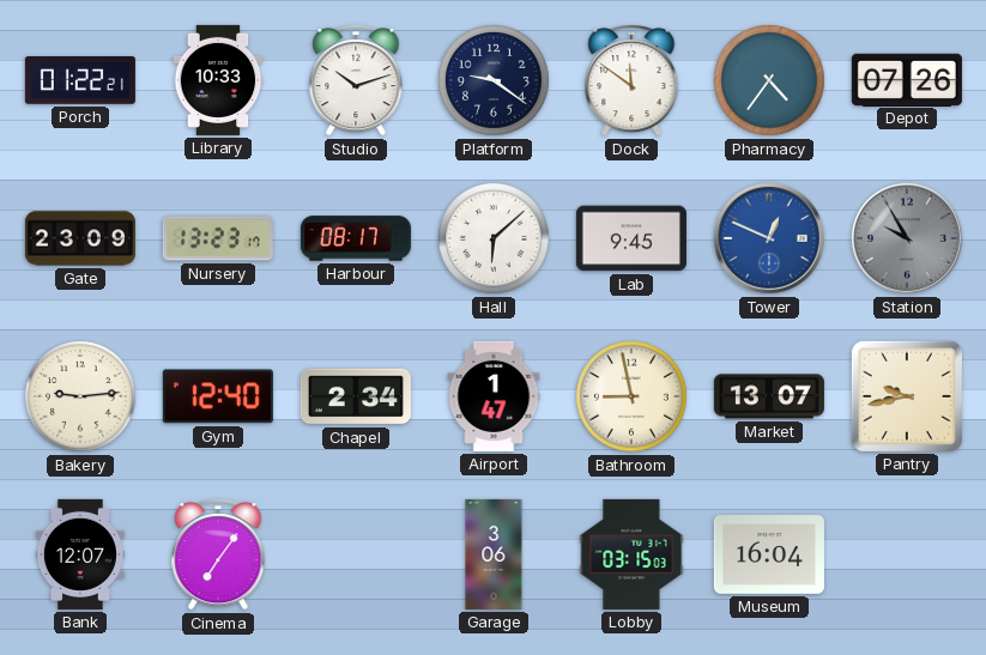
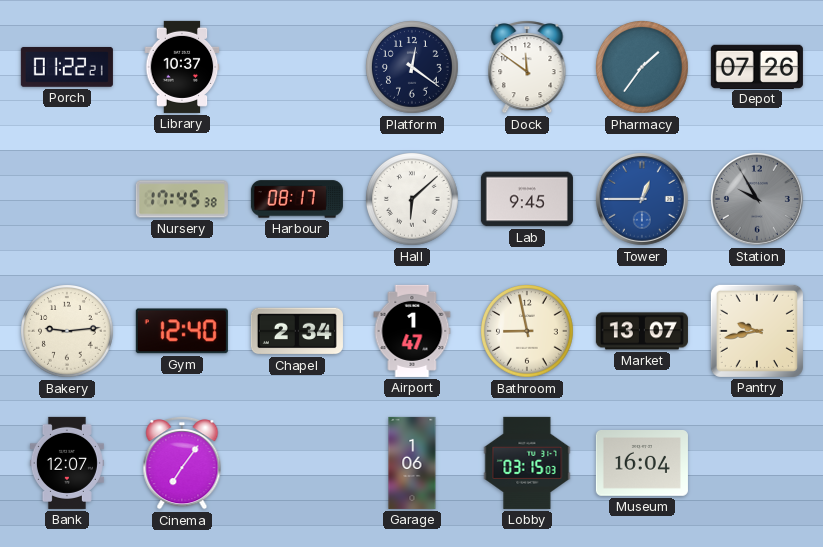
Library: 10:33 -> 10:37
Studio: 10:12 -> none
Platform: 9:21 -> 12:21
Pharmacy: 4:36 -> 1:36
Gate: 23:09 -> none
Nursery: 13:23 -> 17:45
Tower: 12:49 -> 12:45
Garage: 3:06 -> 1:06
